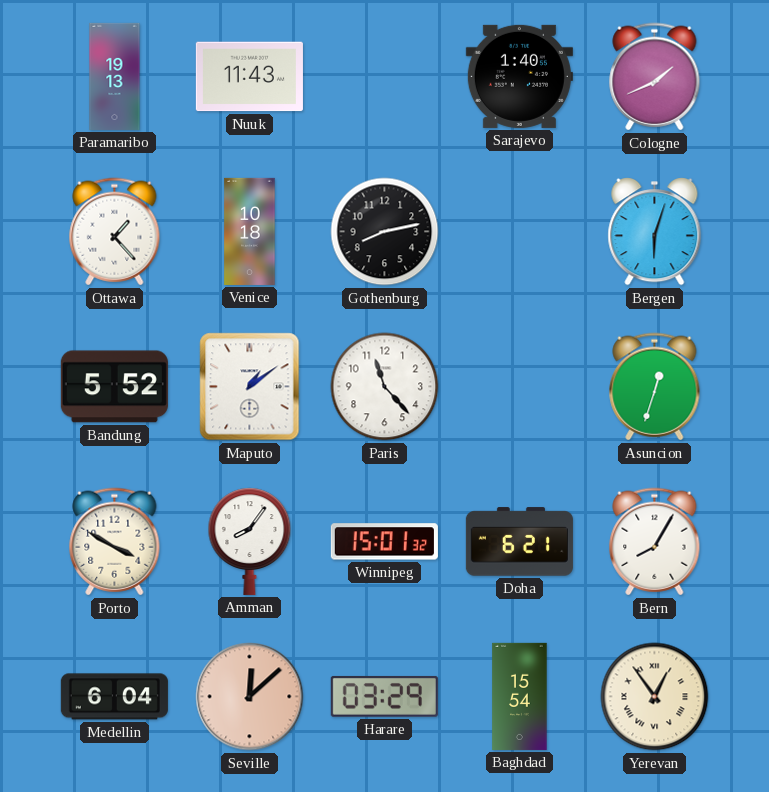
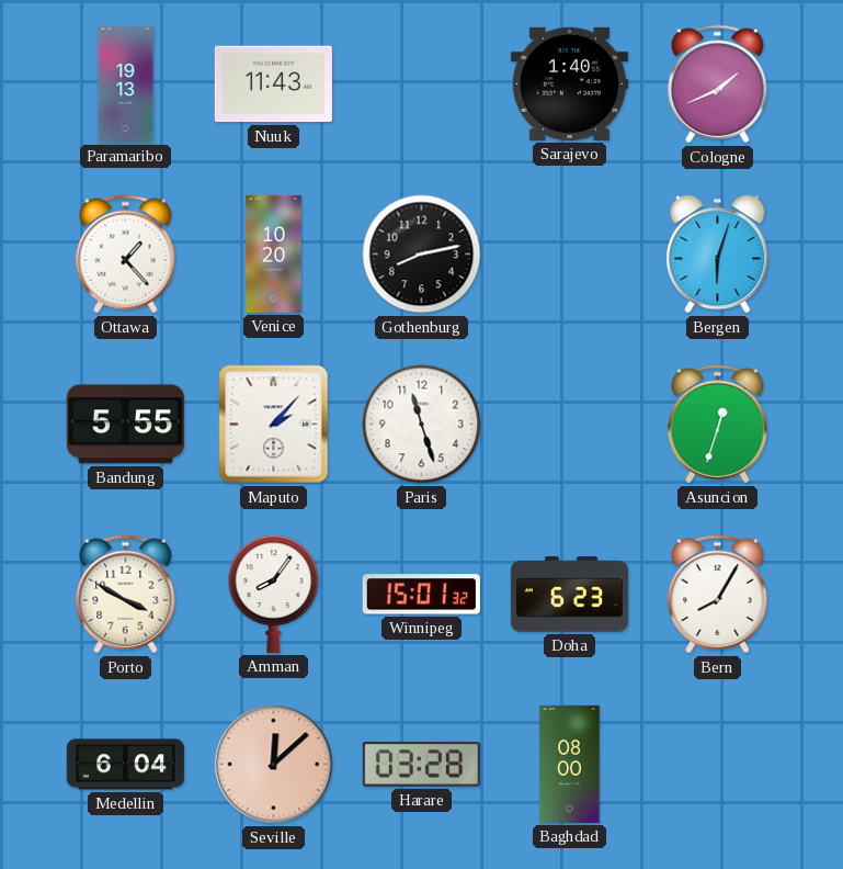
Venice: 10:18 -> 10:20
Bandung: 5:52 -> 5:55
Maputo: 1:09 -> 2:07
Paris: 11:23 -> 11:27
Doha: 6:21 -> 6:23
Harare: 03:29 -> 03:28
Baghdad: 15:54 -> 08:00
Yerevan: 12:54 -> none
